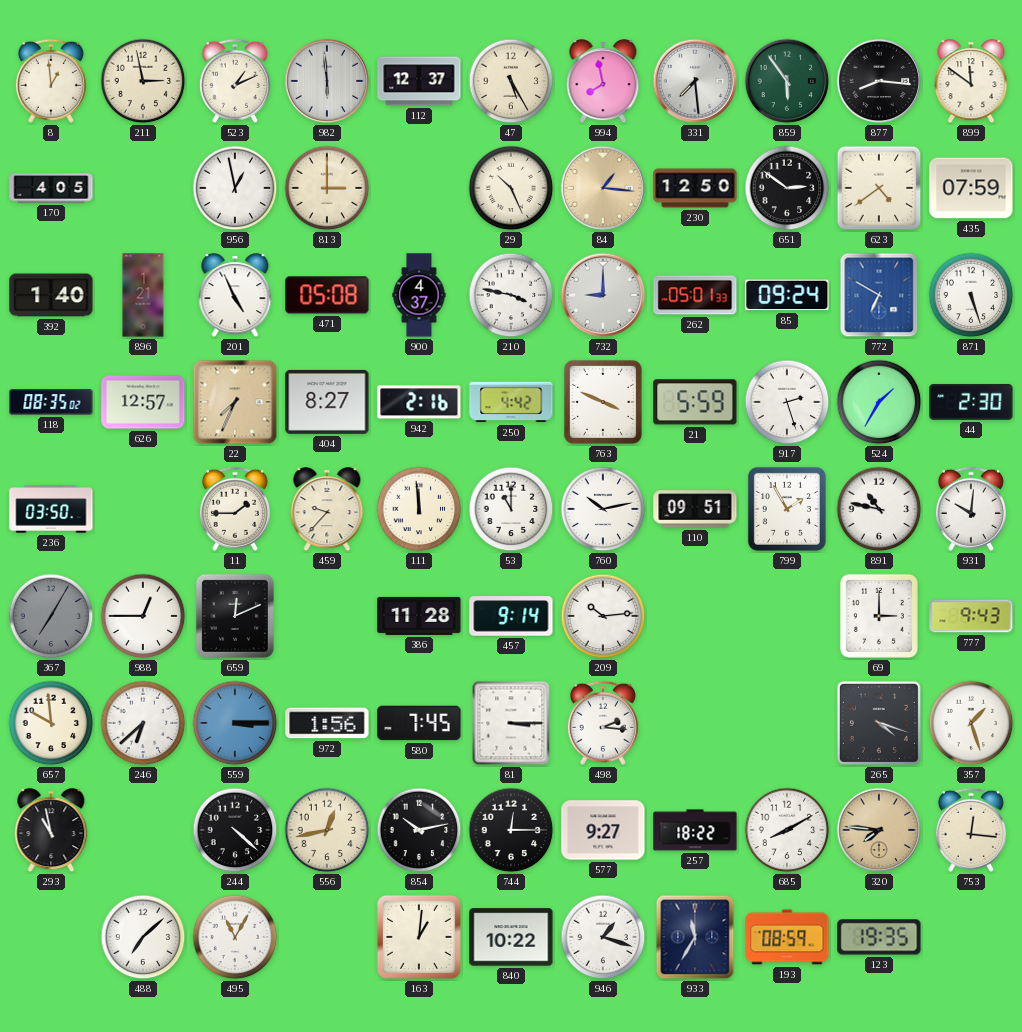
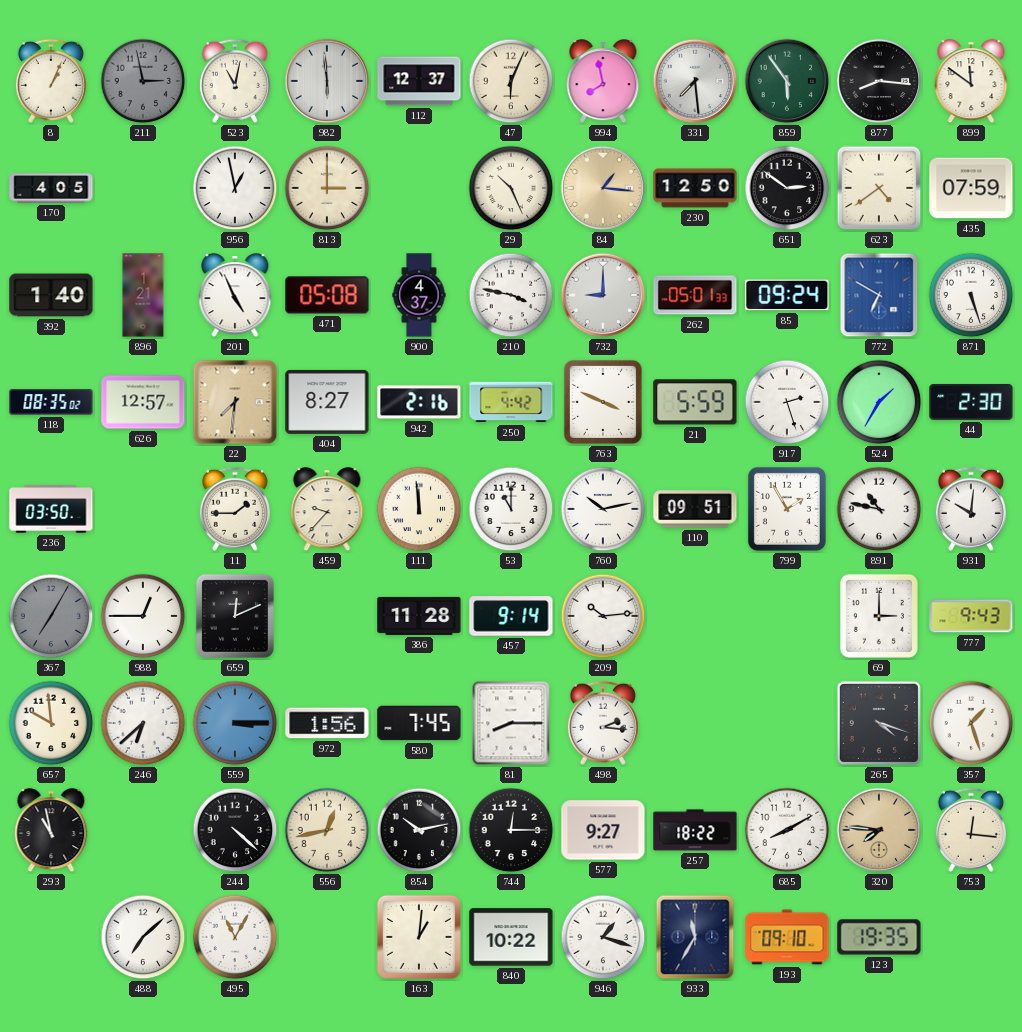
8: 12:59 -> 1:04
211 dial: cream -> grey
523: 1:11 -> 11:02
47: 5:25 -> 6:04
22: 7:34 -> 7:31
81: 3:15 -> 8:15
193: 08:59 -> 09:10
